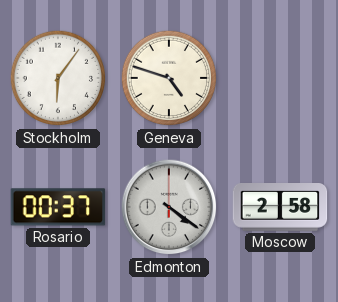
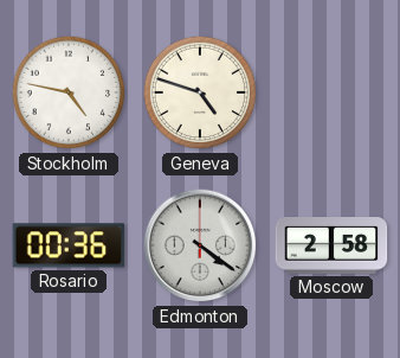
Stockholm: 6:06 -> 4:47
Rosario: 00:37 -> 00:36
